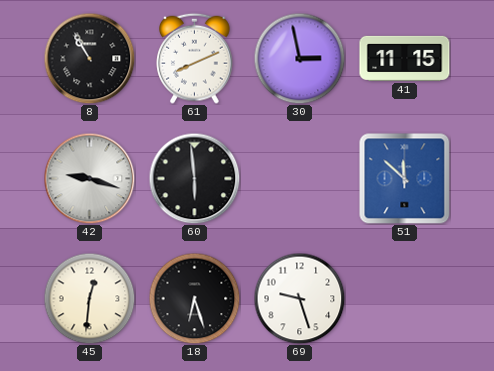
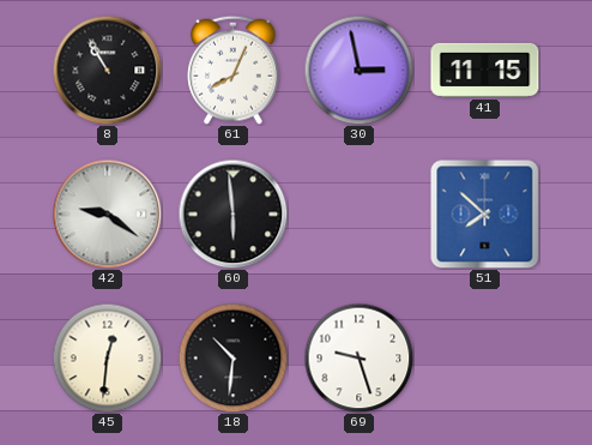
61: 8:11 -> 8:04
42: 9:18 -> 9:21
51: 11:52 -> 7:52
18: 6:27 -> 10:31
